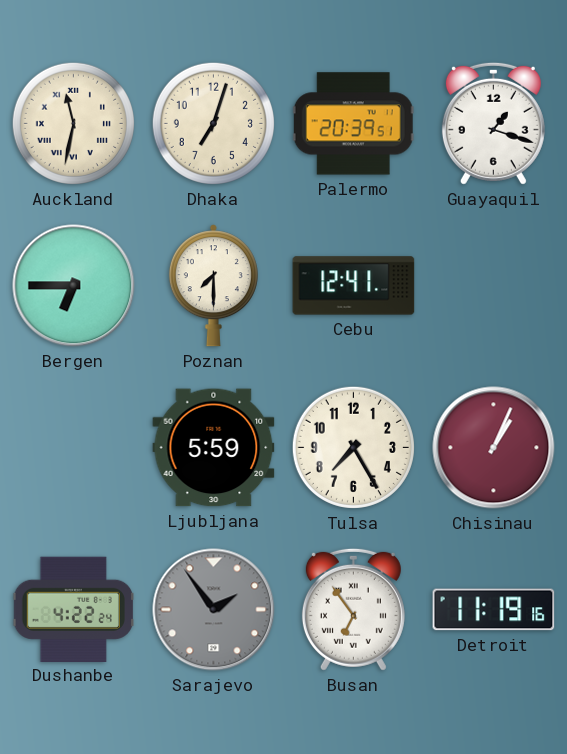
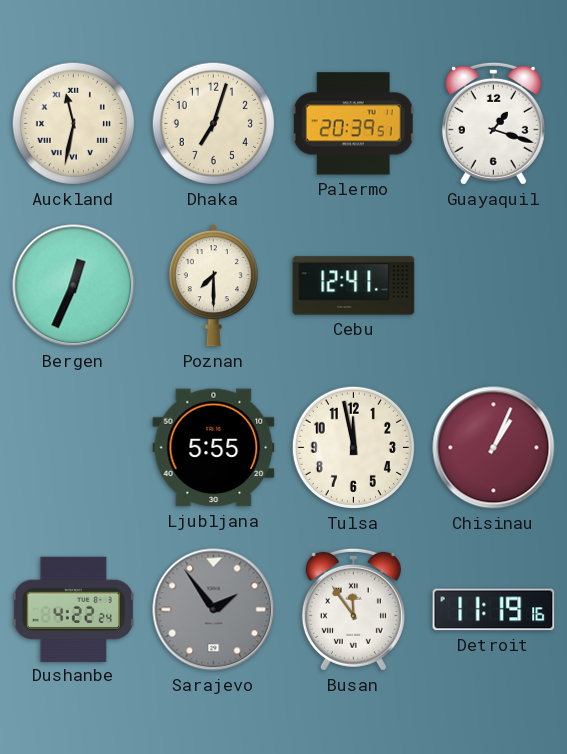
Bergen: 6:45 -> 12:34
Ljubljana: 5:59 -> 5:55
Tulsa: 7:25 -> 11:58
Busan: 6:54 -> 11:54
